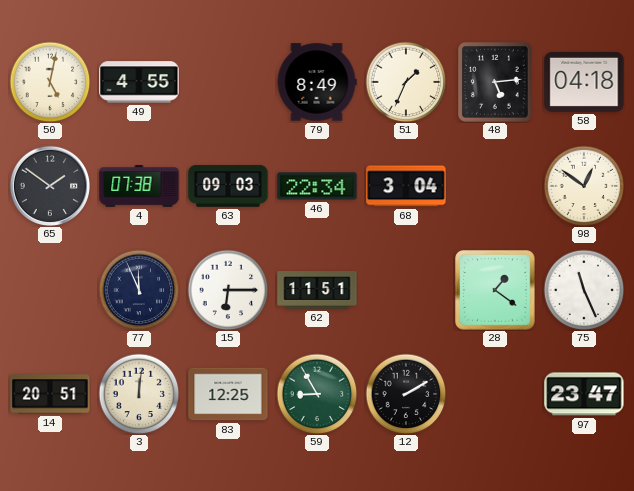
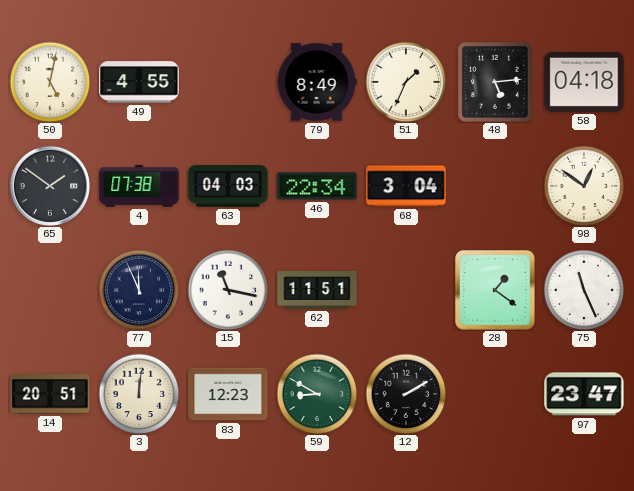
63: 09:03 -> 04:03
15: 6:15 -> 11:17
83: 12:25 -> 12:23
59: 8:55 -> 8:50
